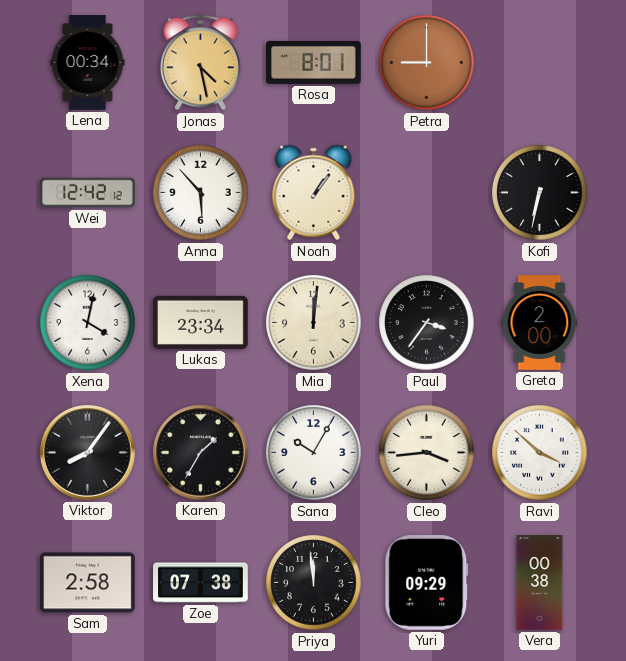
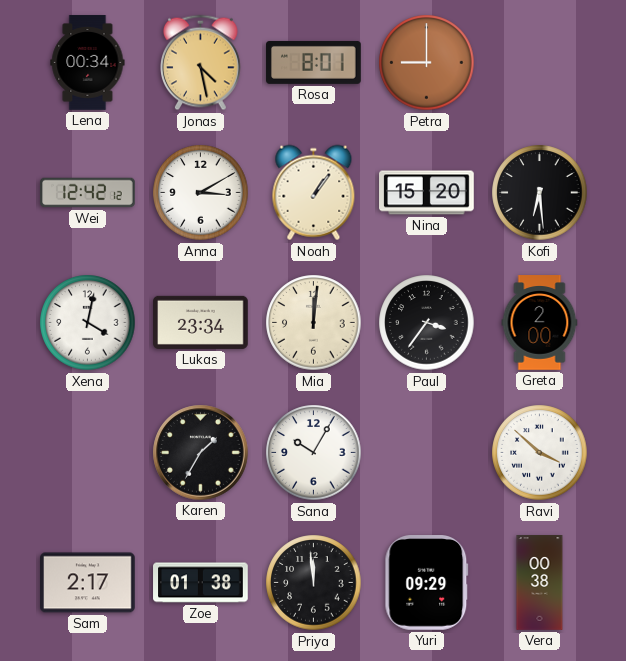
Anna: 5:53 -> 3:10
Nina: none -> 15:20
Kofi: 6:32 -> 6:29
Viktor: 8:06 -> none
Cleo: 3:44 -> none
Sam: 2:58 -> 2:17
Zoe: 07:38 -> 01:38
